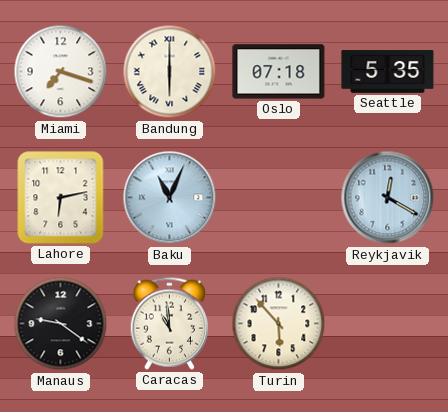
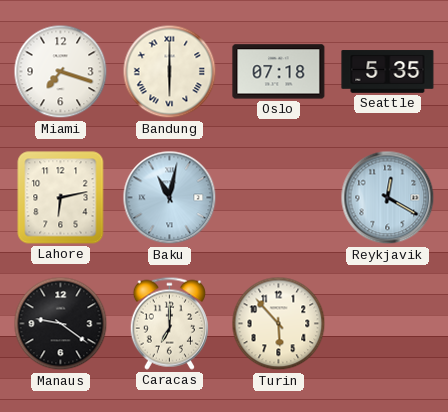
Baku: 11:04 -> 11:02
Caracas: 10:59 -> 7:00
